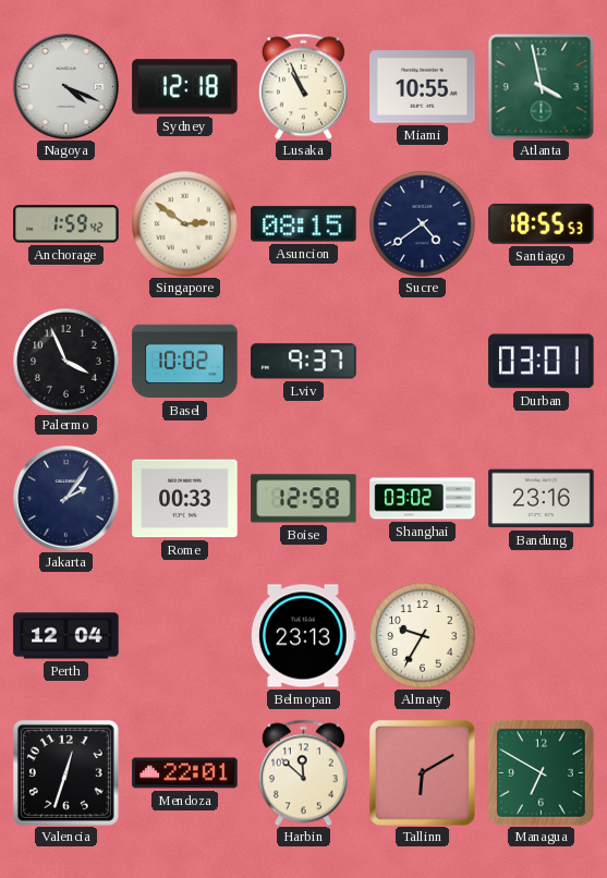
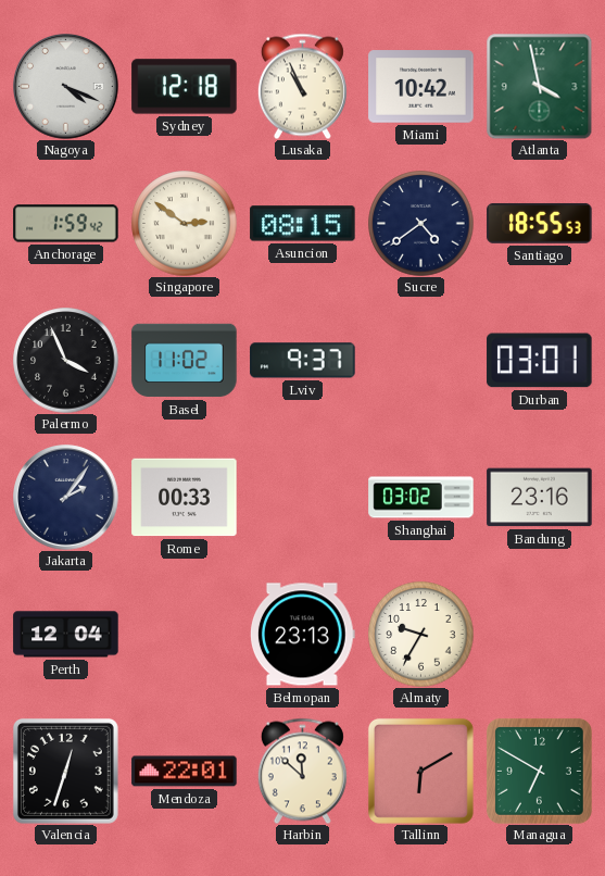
Miami: 10:55 -> 10:42
Basel: 10:02 -> 11:02
Boise: 12:58 -> none
